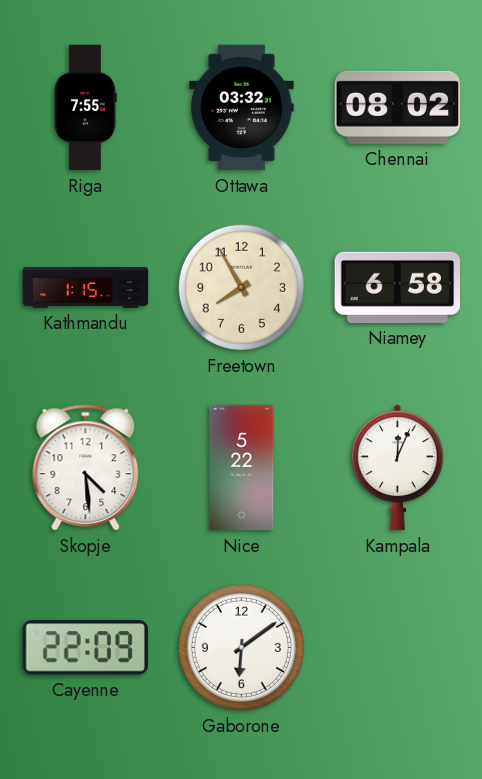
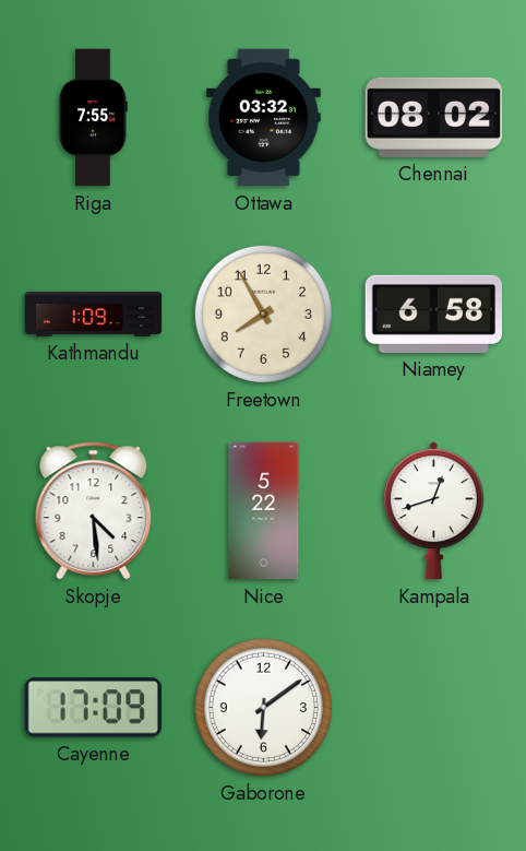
Kathmandu: 1:15 -> 1:09
Kampala: 12:04 -> 12:42
Cayenne: 22:09 -> 17:09
